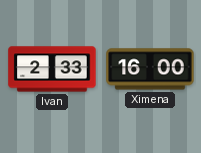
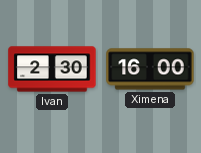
Ivan: 2:33 -> 2:30
